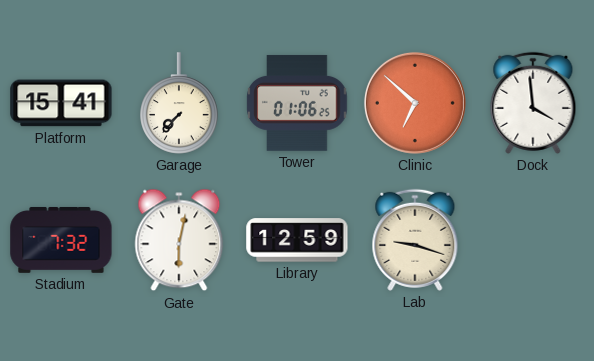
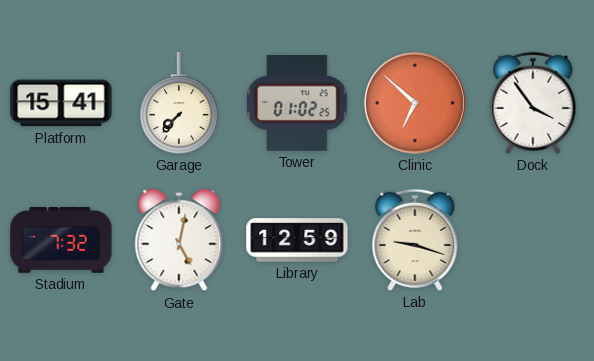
Tower: 01:06 -> 01:02
Dock: 3:59 -> 3:54
Gate: 6:02 -> 5:02
